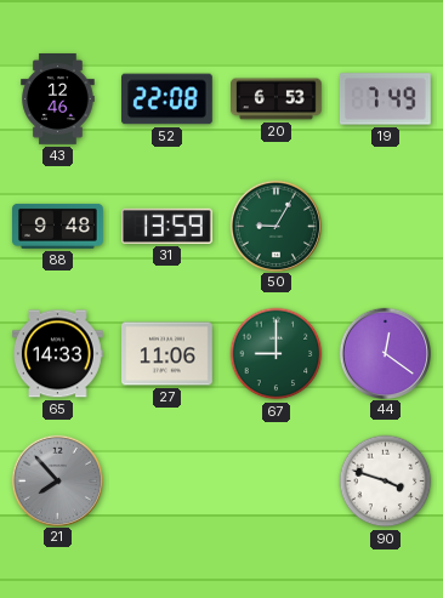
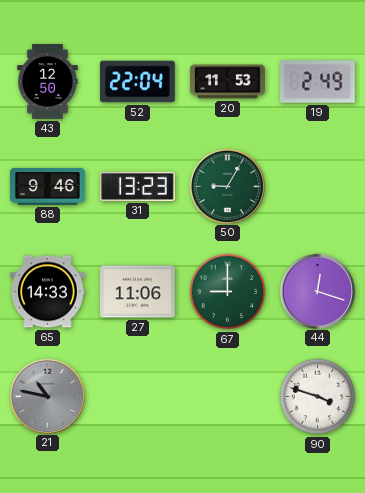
43: 12:46 -> 12:50
52: 22:08 -> 22:04
20: 6:53 -> 11:53
19: 7:49 -> 2:49
88: 9:48 -> 9:46
31: 13:59 -> 13:23
44: 12:21 -> 12:18
21: 7:53 -> 10:47
